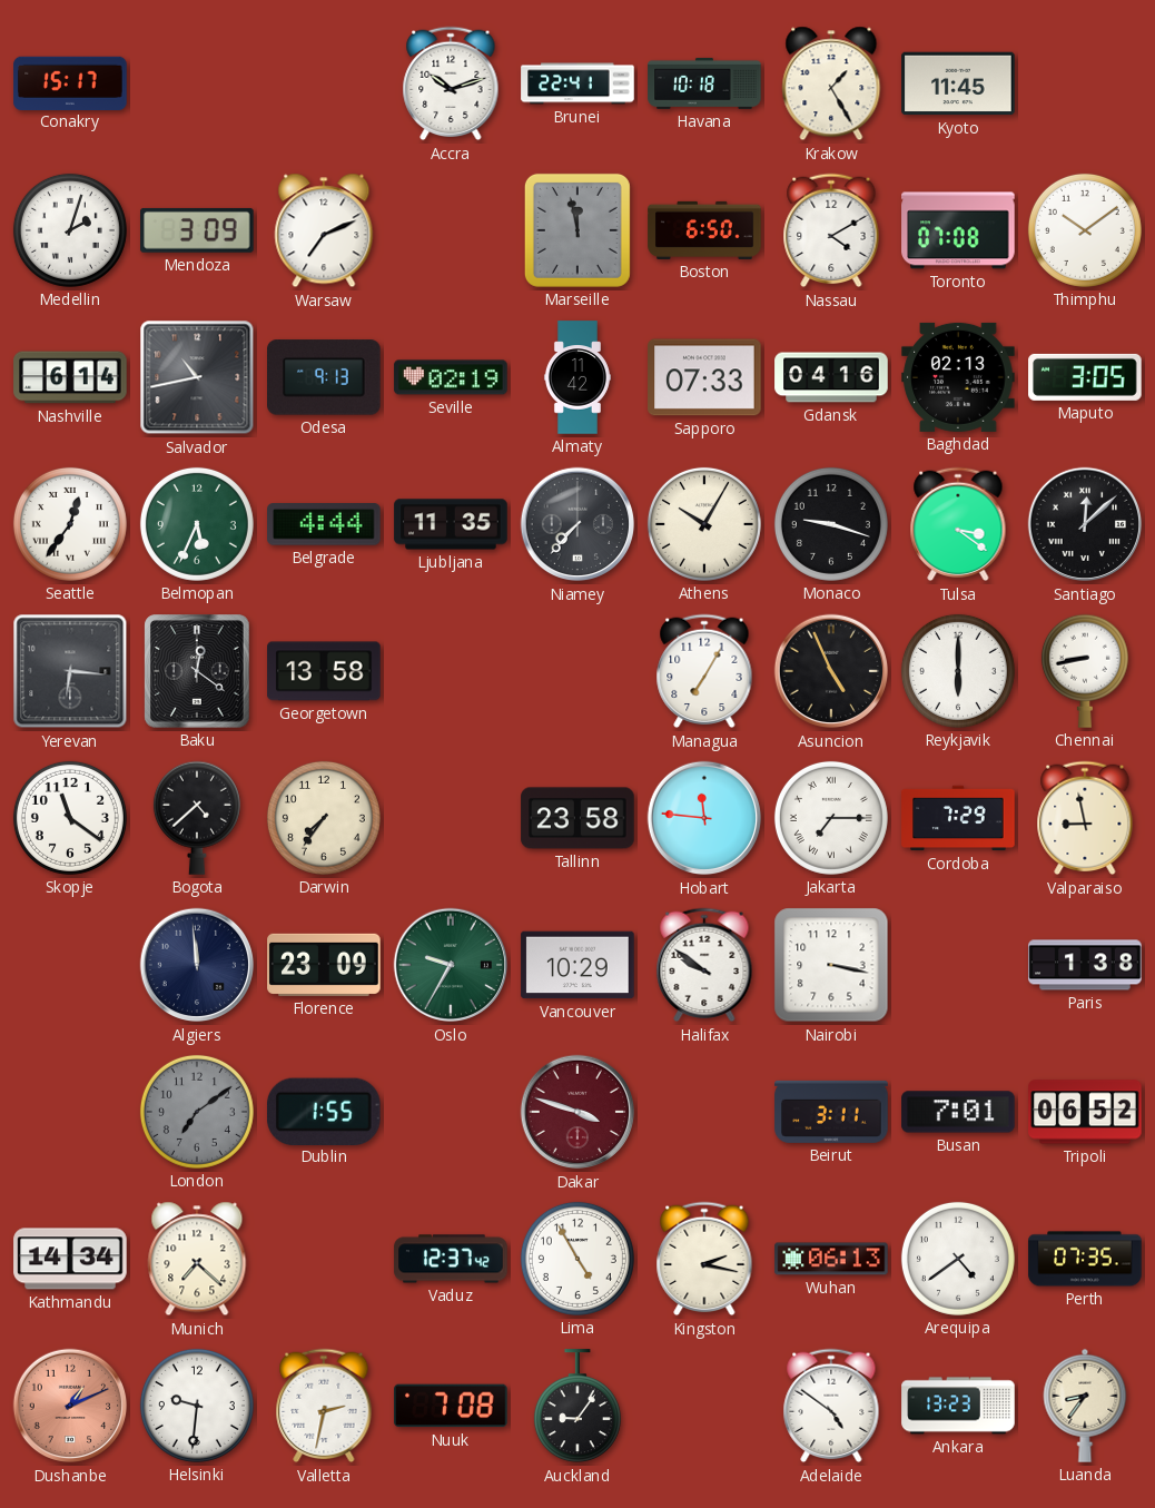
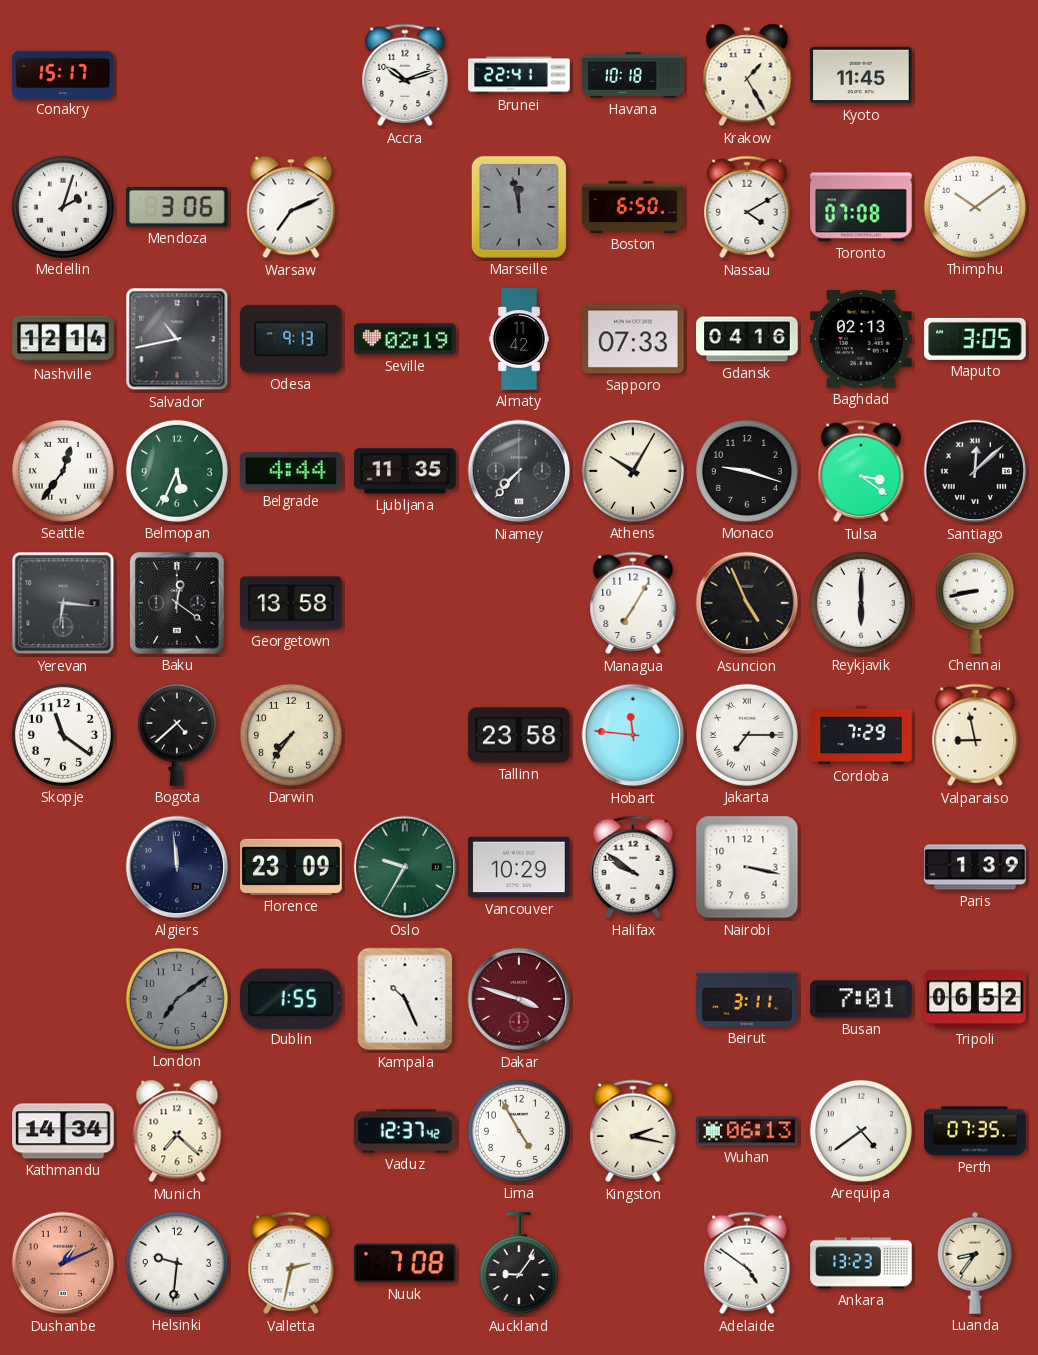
Mendoza: 3:09 -> 3:06
Nashville: 6:14 -> 12:14
Paris: 1:38 -> 1:39
Kampala: none -> 10:26
